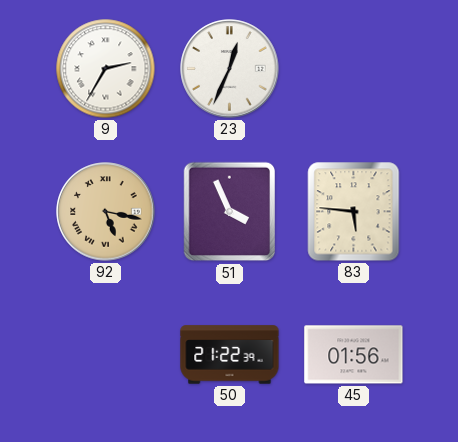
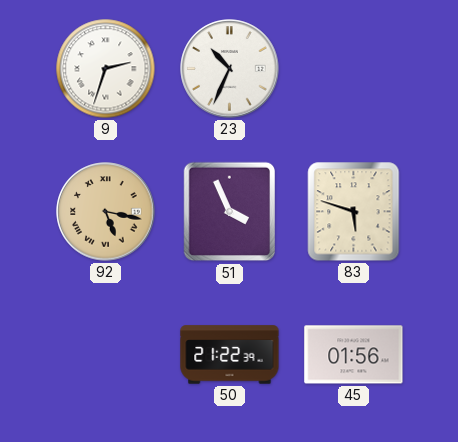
9: 2:35 -> 2:33
23: 12:34 -> 10:34
83: 5:46 -> 5:48
